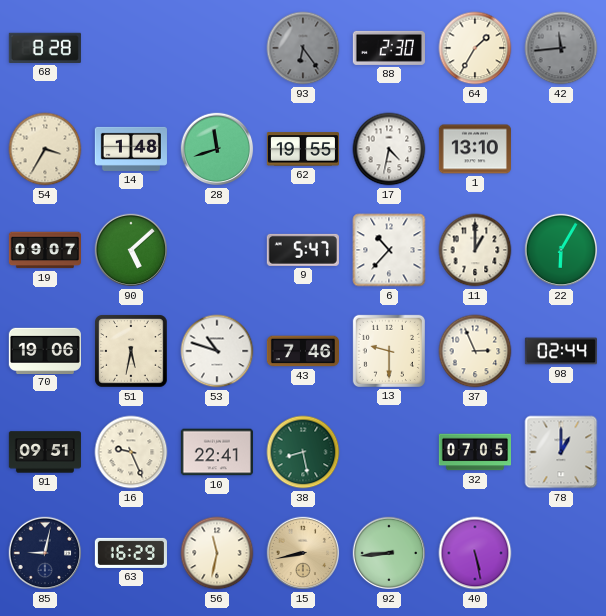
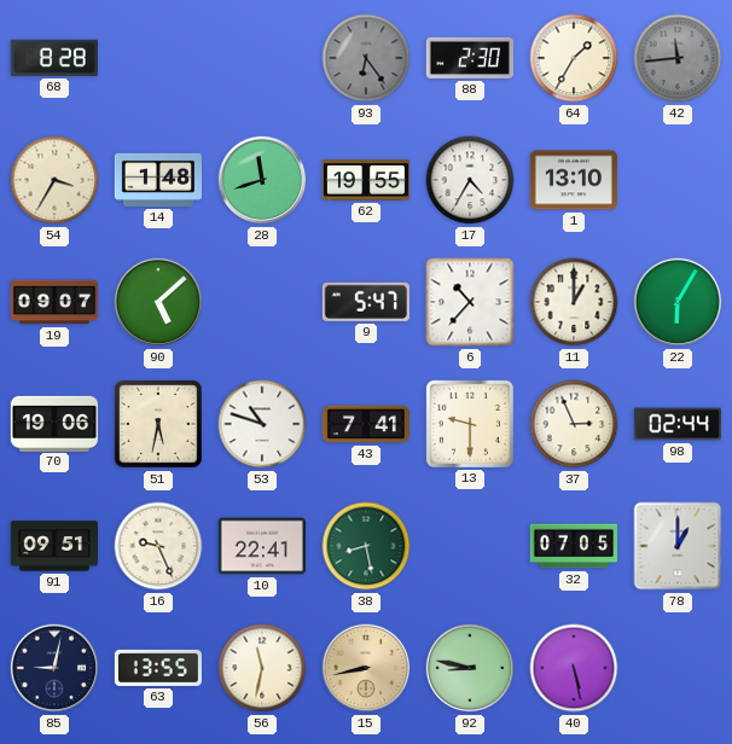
17: 4:32 -> 4:35
43: 7:46 -> 7:41
63: 16:29 -> 13:55
92: 8:44 -> 8:47
